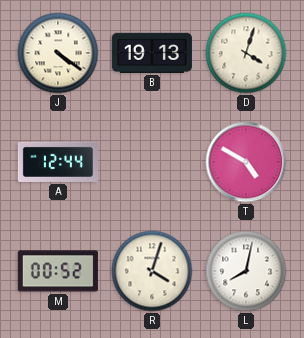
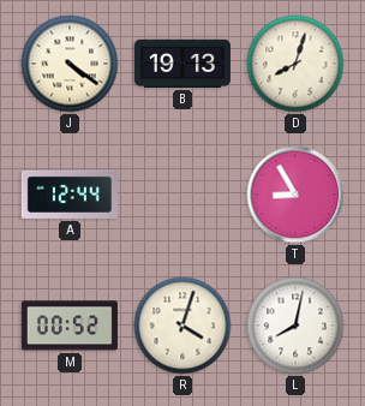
D: 4:03 -> 8:03
T: 4:50 -> 8:55
